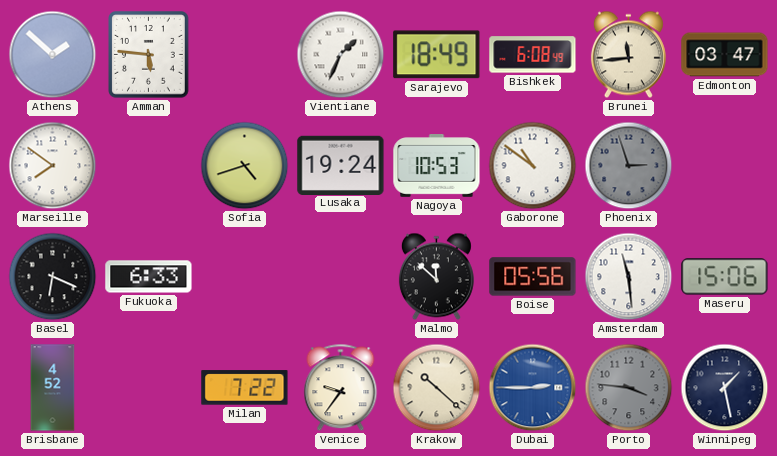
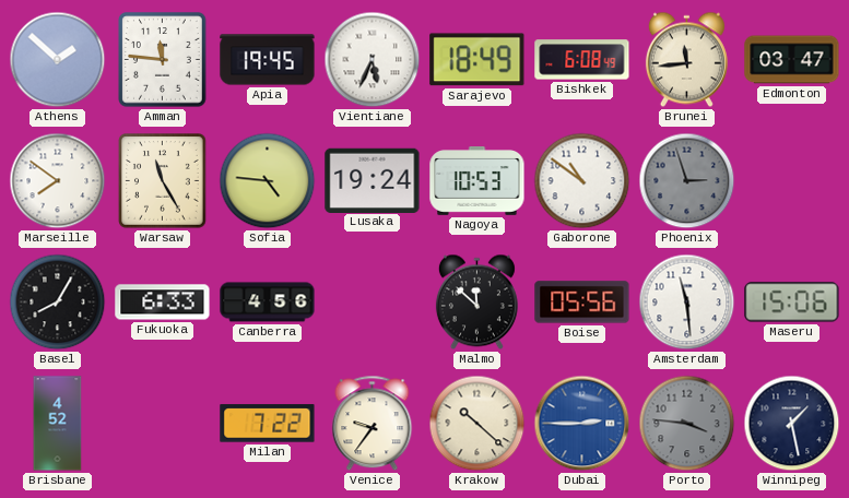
Amman: 5:46 -> 11:46
Apia: none -> 19:45
Vientiane: 1:34 -> 5:34
Warsaw: none -> 11:25
Sofia: 4:42 -> 4:46
Basel: 6:19 -> 8:05
Canberra: none -> 4:56
